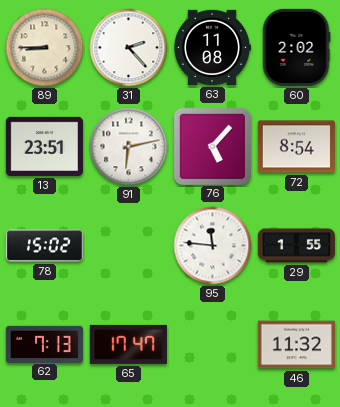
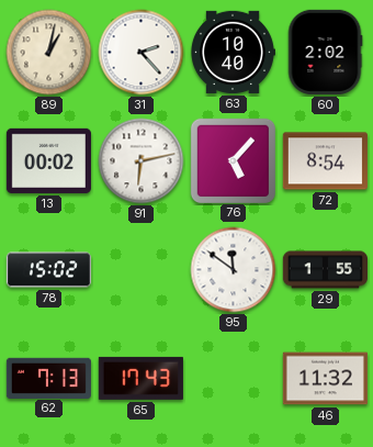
89: 8:45 -> 1:02
63: 11:08 -> 10:40
13: 23:51 -> 00:02
95: 11:46 -> 11:51
65: 17:47 -> 17:43
